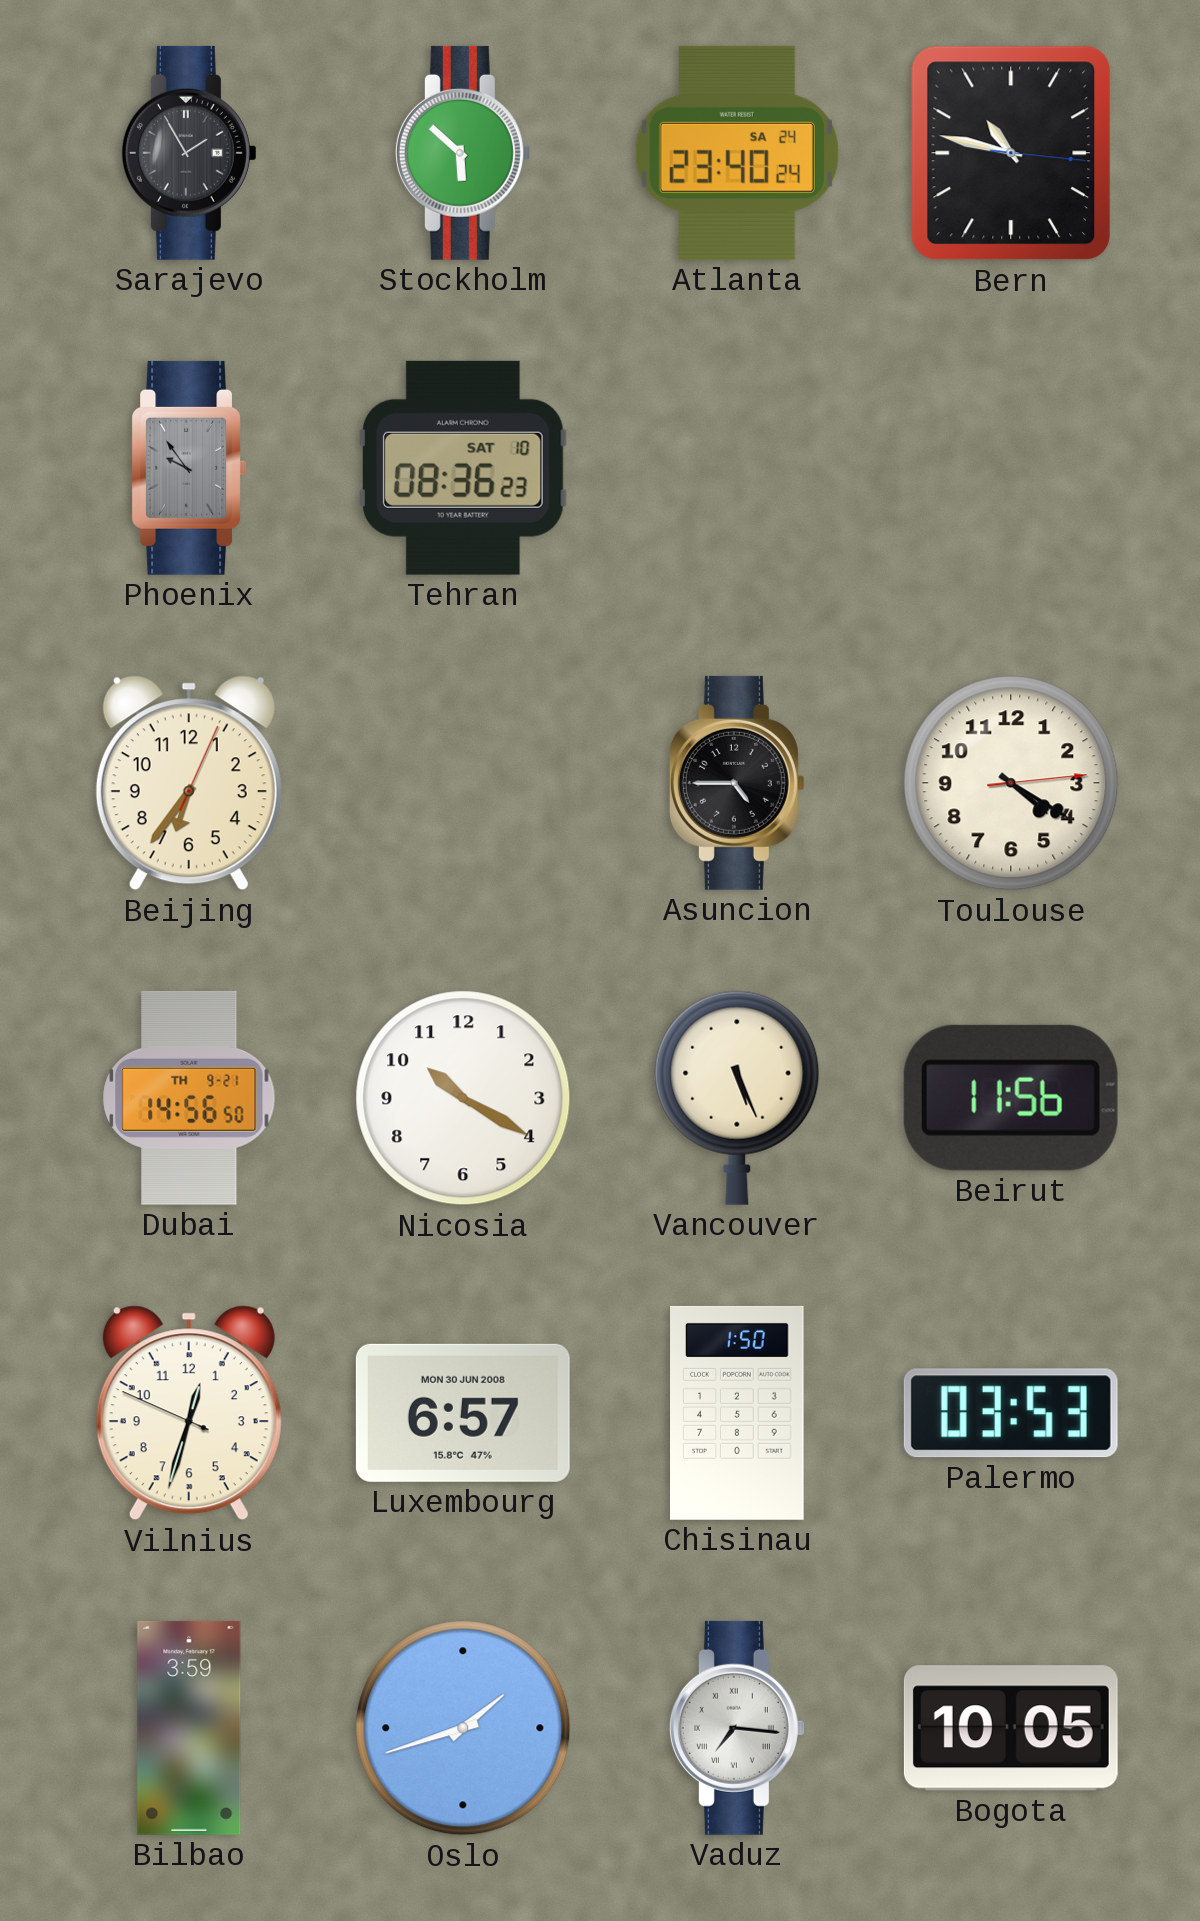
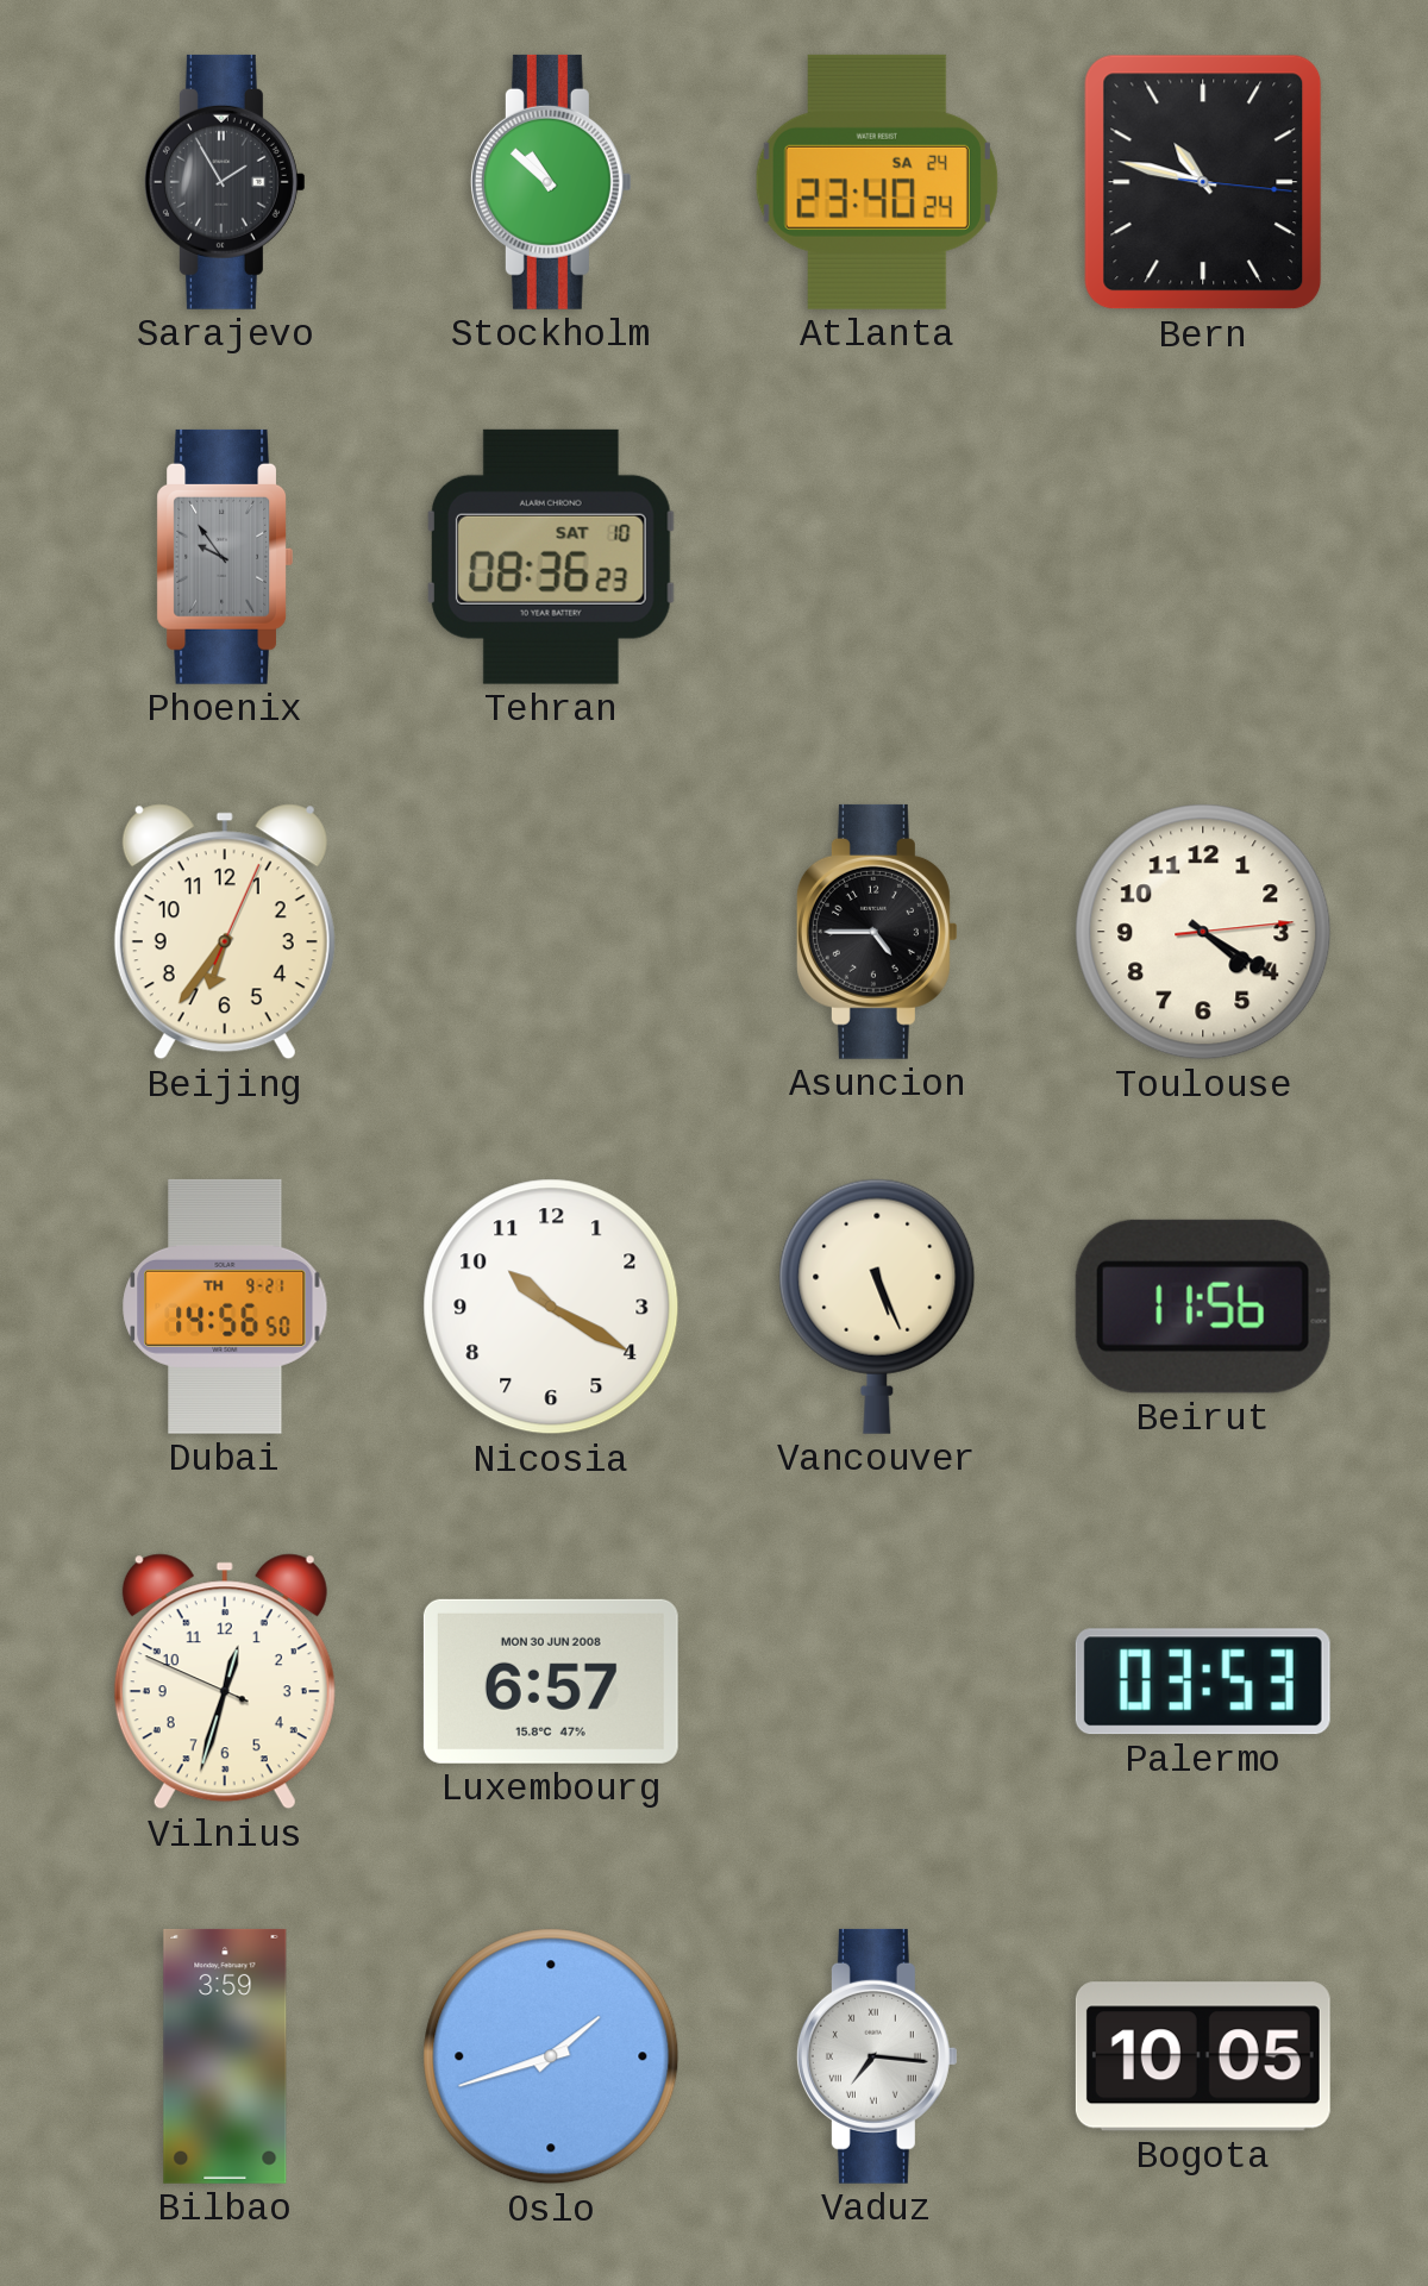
Stockholm: 5:52 -> 10:52
Chisinau: 1:50 -> none
